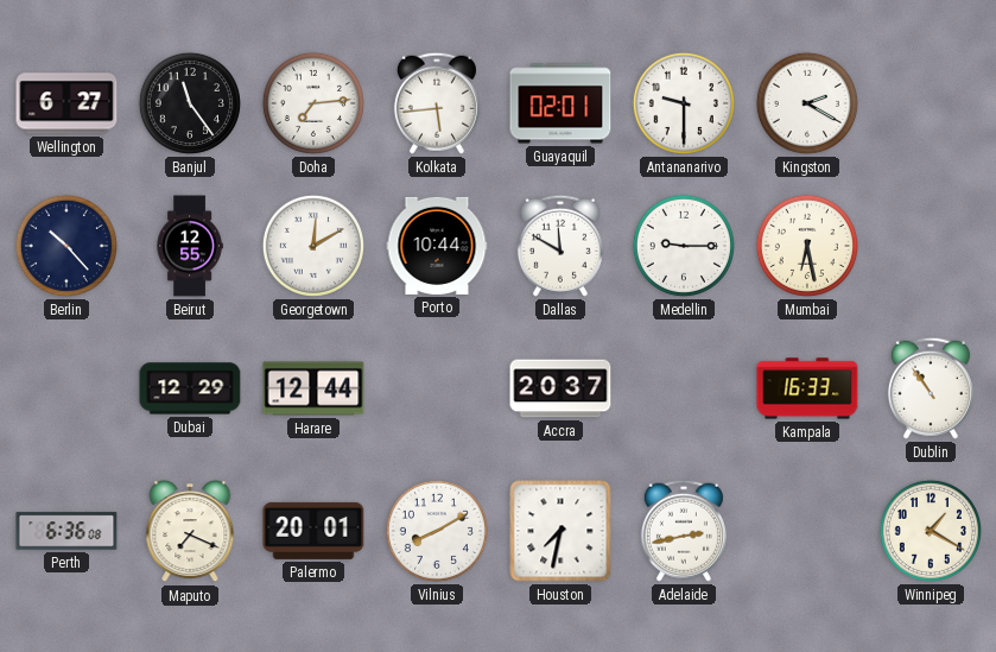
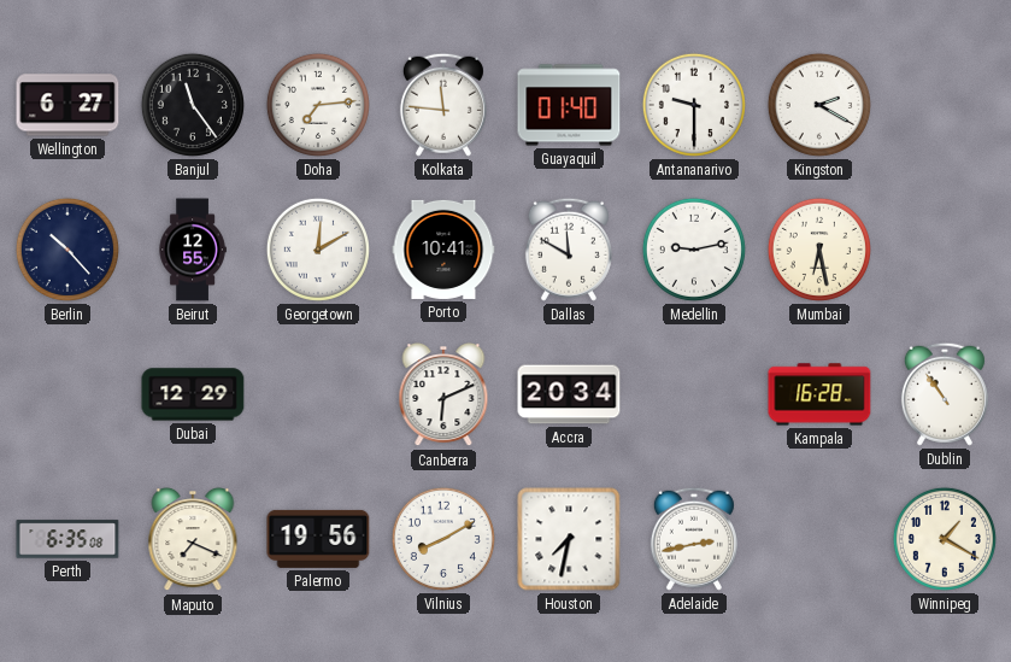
Kolkata: 5:44 -> 11:46
Guayaquil: 02:01 -> 01:40
Porto: 10:44 -> 10:41
Medellin: 9:15 -> 9:13
Harare: 12:44 -> none
Canberra: none -> 6:11
Accra: 20:37 -> 20:34
Kampala: 16:33 -> 16:28
Perth: 6:36 -> 6:35
Palermo: 20:01 -> 19:56
